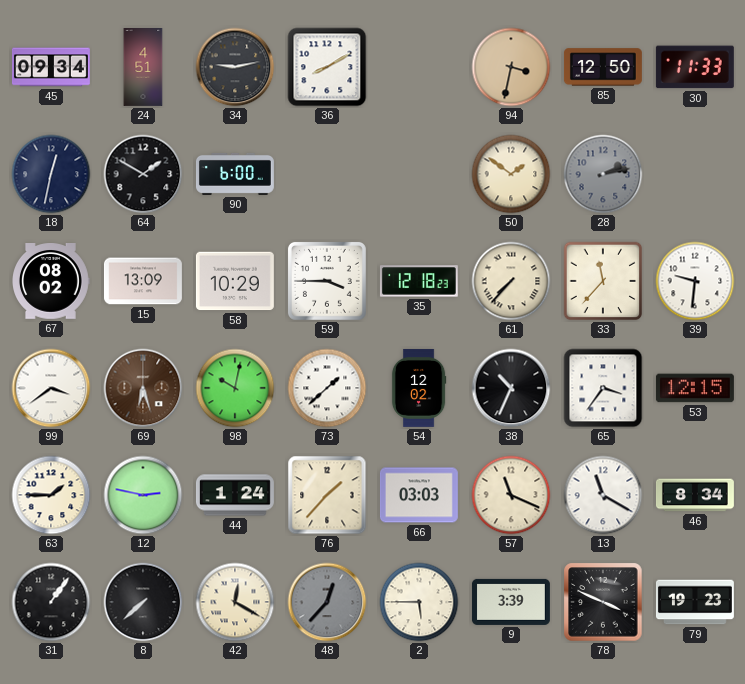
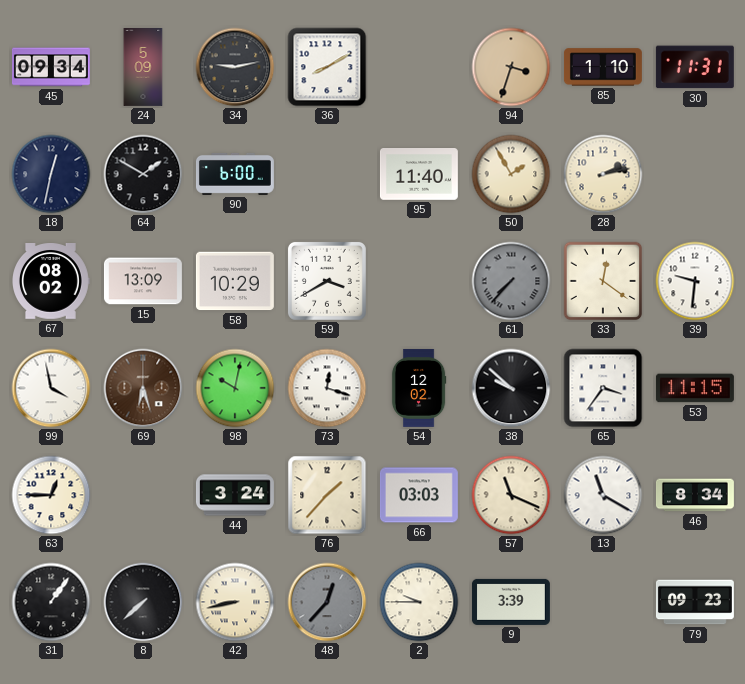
24: 4:51 -> 5:09
94: 3:32 -> 3:33
85: 12:50 -> 1:10
30: 11:33 -> 11:31
95: none -> 11:40
50: 1:51 -> 1:55
28 dial: grey -> cream
59: 3:45 -> 3:40
35: 12:18 -> none
61 dial: cream -> grey
33: 11:37 -> 12:21
99: 3:39 -> 3:58
73: 1:38 -> 12:18
38: 10:34 -> 9:52
53: 12:15 -> 11:15
63: 1:45 -> 12:45
12: 2:47 -> none
44: 1:24 -> 3:24
42: 12:20 -> 8:43
2: 5:45 -> 9:45
78: 3:49 -> none
79: 19:23 -> 09:23
